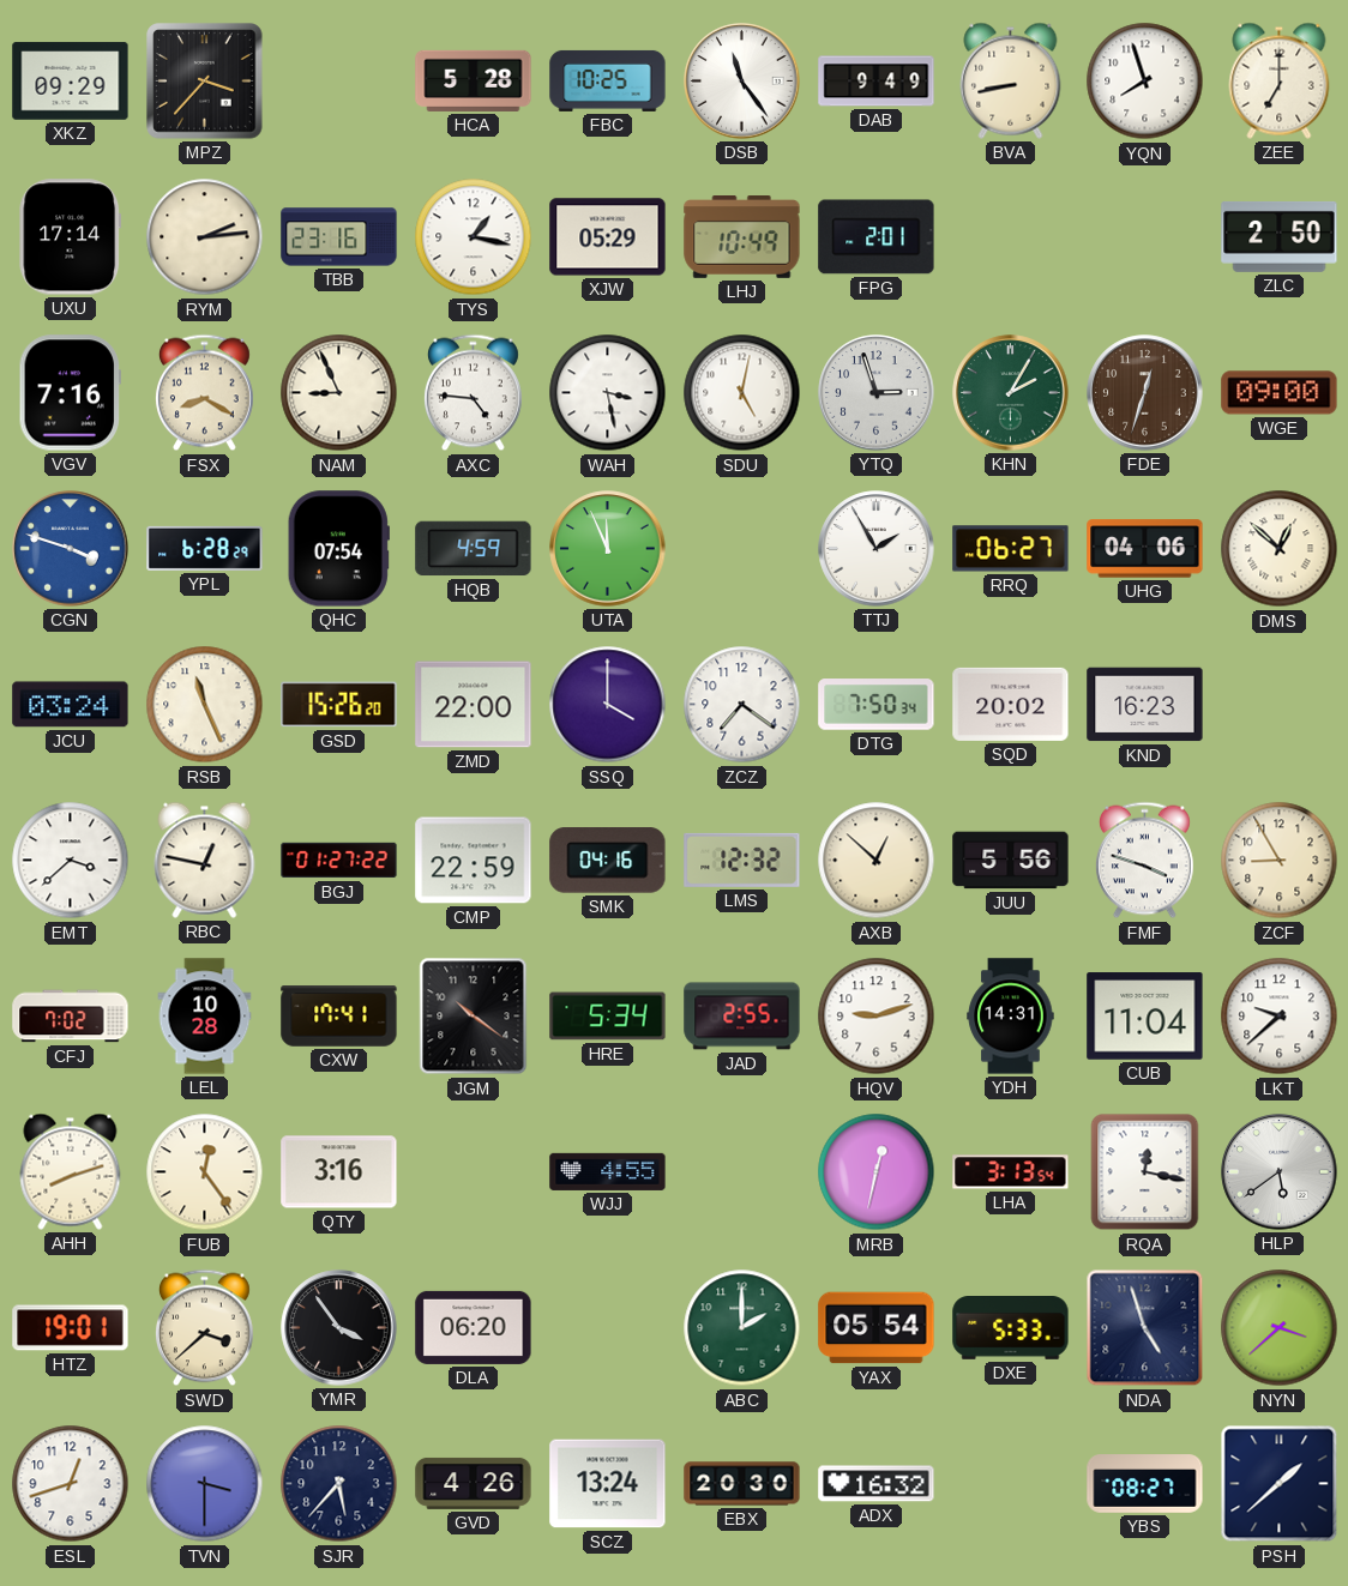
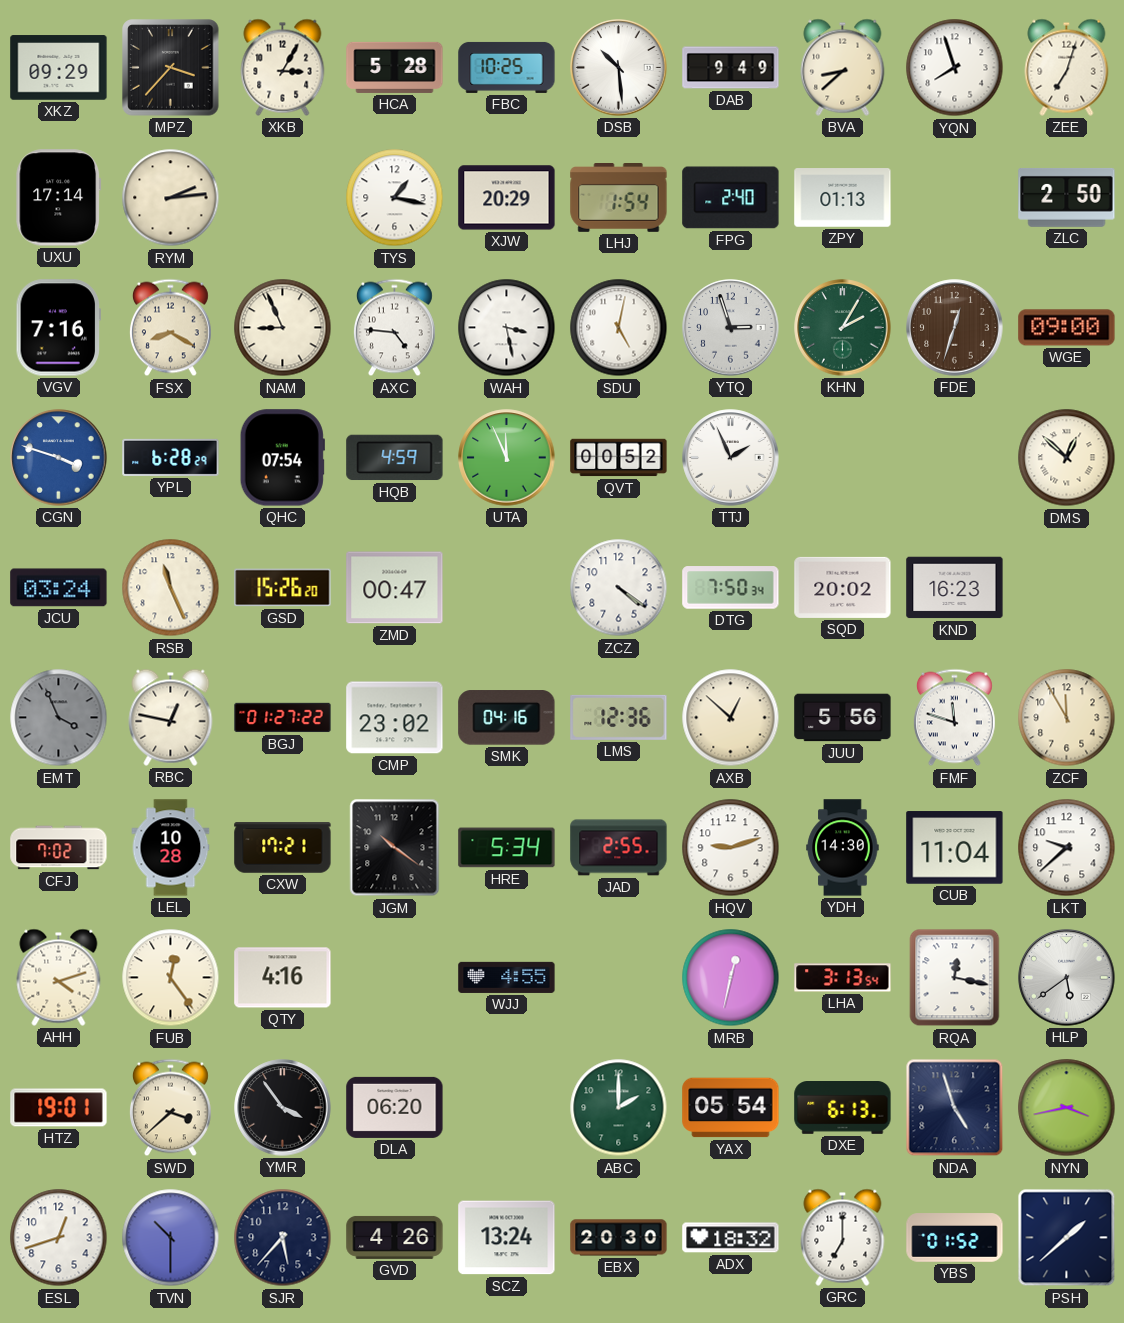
XKB: none -> 3:05
DSB: 11:24 -> 10:29
BVA: 8:43 -> 8:38
ZEE: 7:00 -> 7:03
TBB: 23:16 -> none
XJW: 05:29 -> 20:29
LHJ: 10:49 -> 1:54
FPG: 2:01 -> 2:40
ZPY: none -> 01:13
QVT: none -> 00:52
TTJ: 1:55 -> 1:56
RRQ: 06:27 -> none
UHG: 04:06 -> none
ZMD: 22:00 -> 00:47
SSQ: 4:00 -> none
ZCZ: 7:21 -> 4:21
EMT: 3:38 -> 3:56
EMT dial: white -> grey
CMP: 22:59 -> 23:02
LMS: 12:32 -> 12:36
FMF: 3:48 -> 11:48
ZCF: 8:55 -> 11:55
CXW: 17:41 -> 17:21
YDH: 14:31 -> 14:30
AHH: 8:12 -> 4:12
QTY: 3:16 -> 4:16
DXE: 5:33 -> 6:13
NYN: 3:38 -> 3:43
TVN: 3:30 -> 10:30
ADX: 16:32 -> 18:32
GRC: none -> 7:00
YBS: 08:27 -> 01:52
